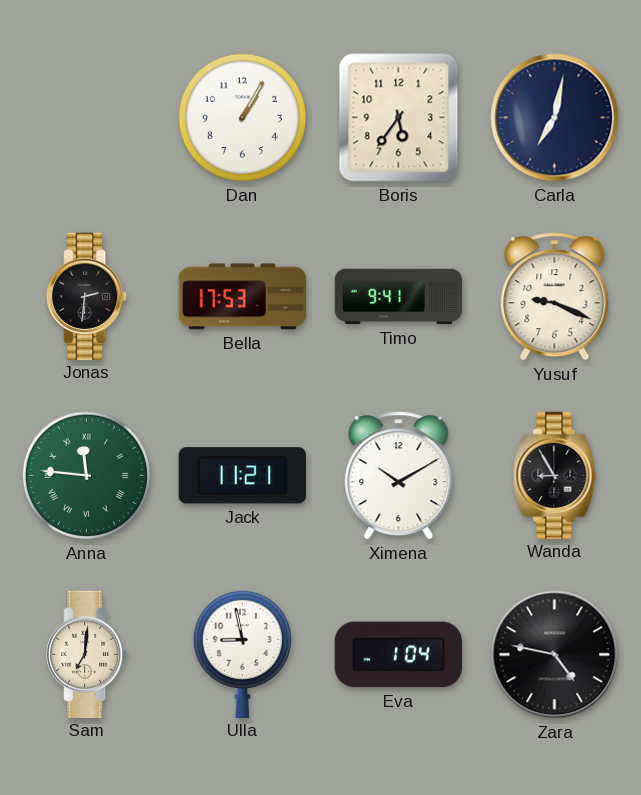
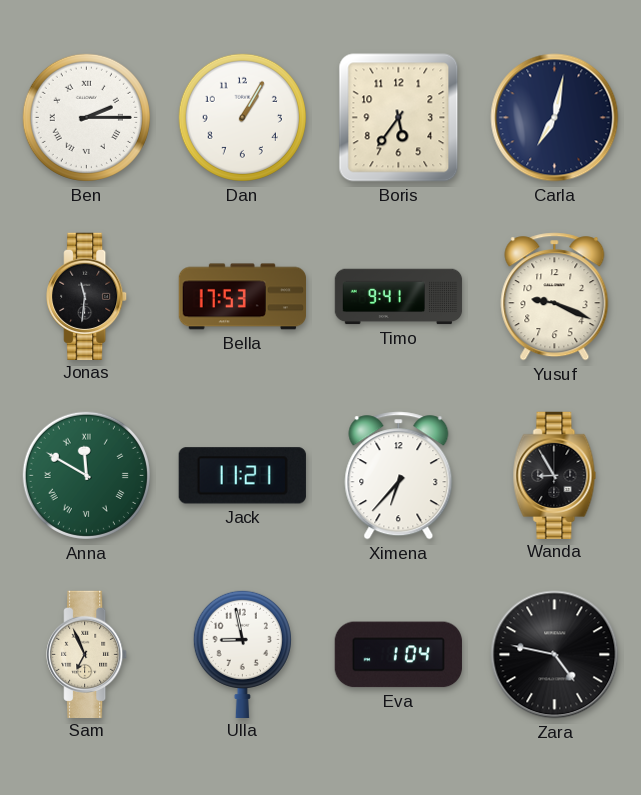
Ben: none -> 2:15
Jonas: 2:31 -> 11:31
Anna: 11:46 -> 11:50
Ximena: 10:10 -> 6:37
Sam: 7:01 -> 6:56
